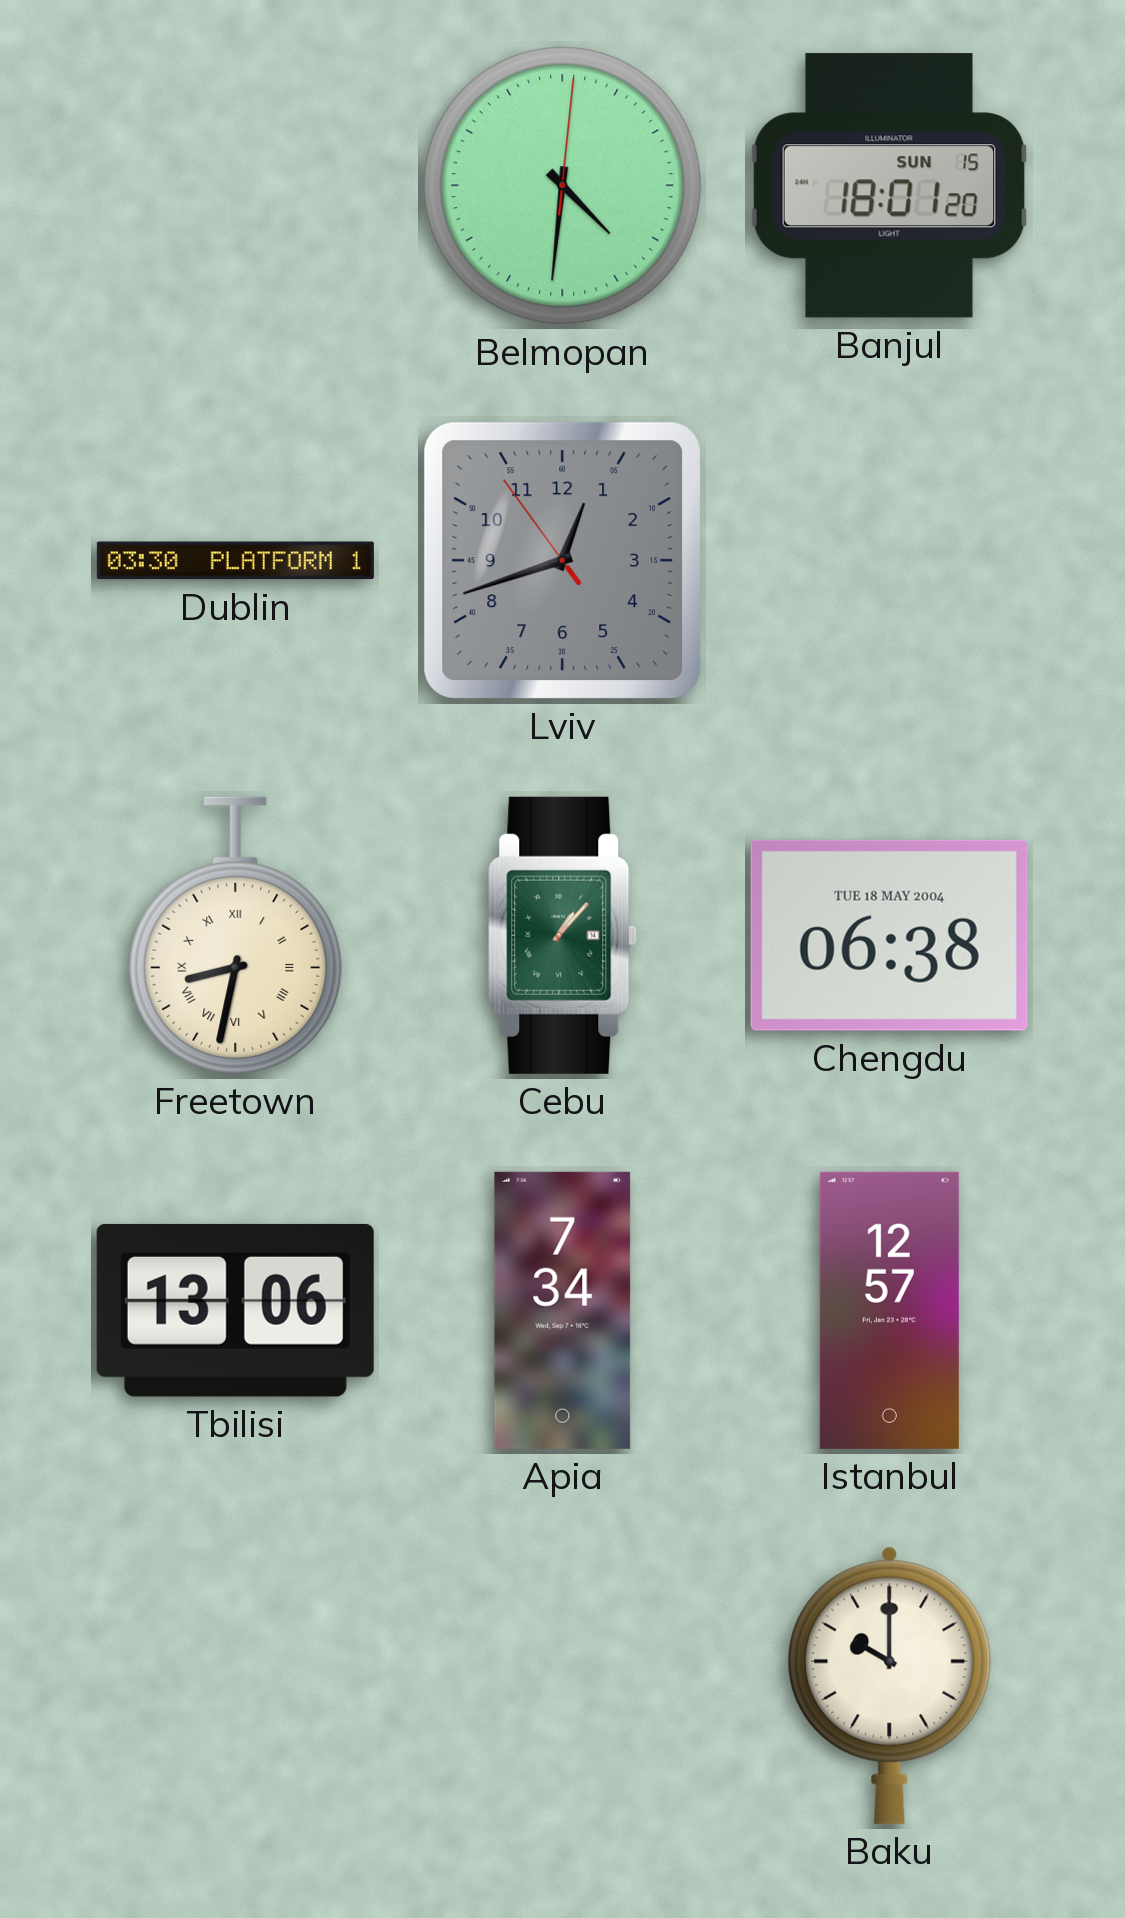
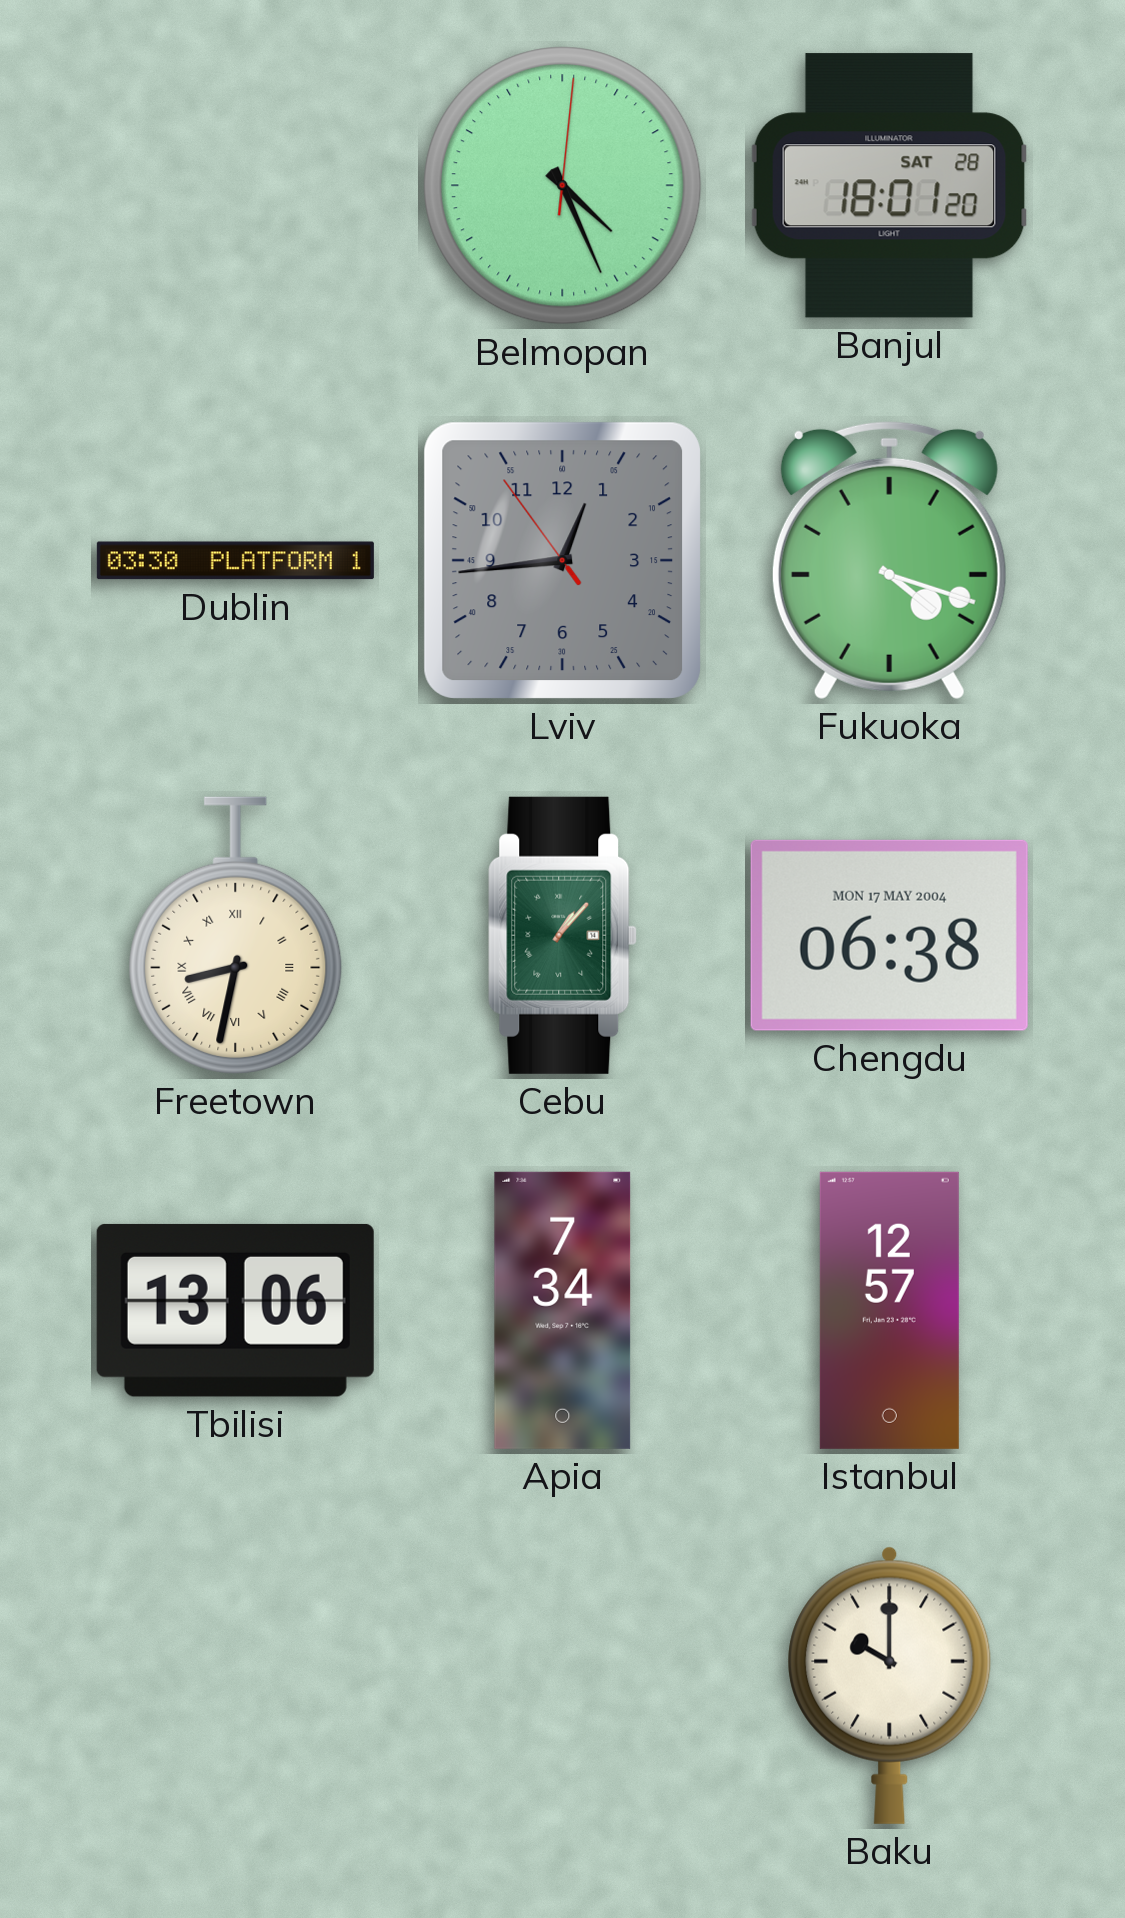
Belmopan: 4:31 -> 4:26
Banjul date: SUN 15 -> SAT 28
Lviv: 12:41 -> 12:43
Fukuoka: none -> 4:18
Chengdu date: TUE 18 MAY 2004 -> MON 17 MAY 2004
